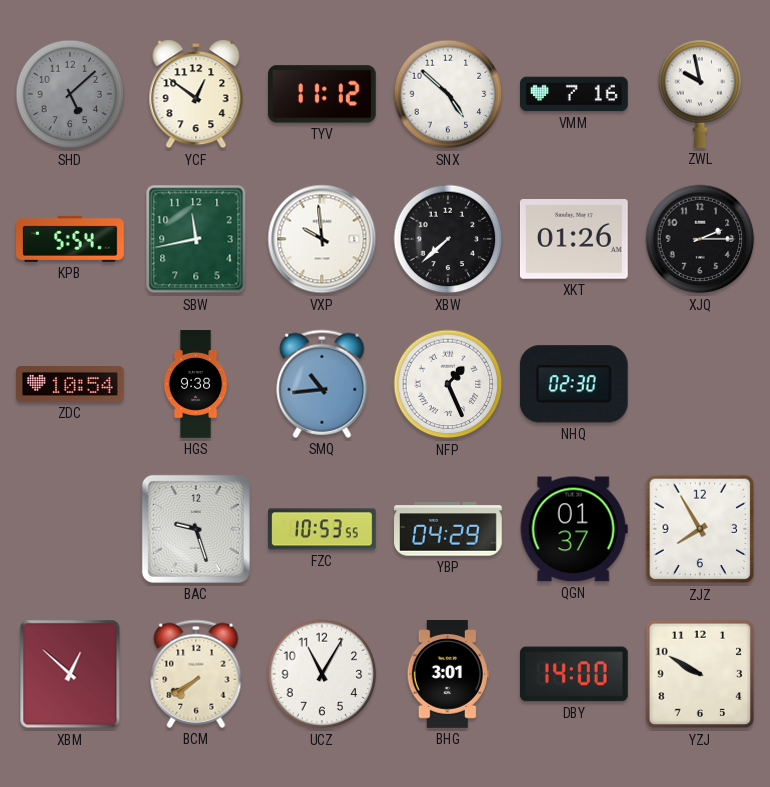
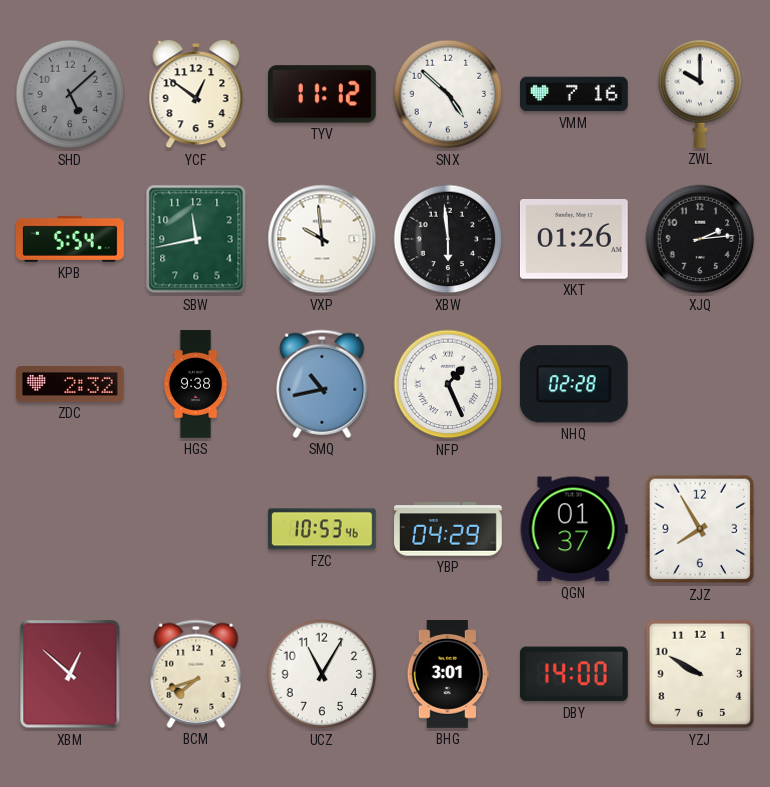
ZWL: 9:58 -> 10:00
XBW: 7:38 -> 5:59
XJQ: 2:15 -> 2:14
ZDC: 10:54 -> 2:32
SMQ: 10:44 -> 10:43
NHQ: 02:30 -> 02:28
BAC: 9:27 -> none
FZC: 10:53:55 -> 10:53:46
BCM: 7:40 -> 7:42
